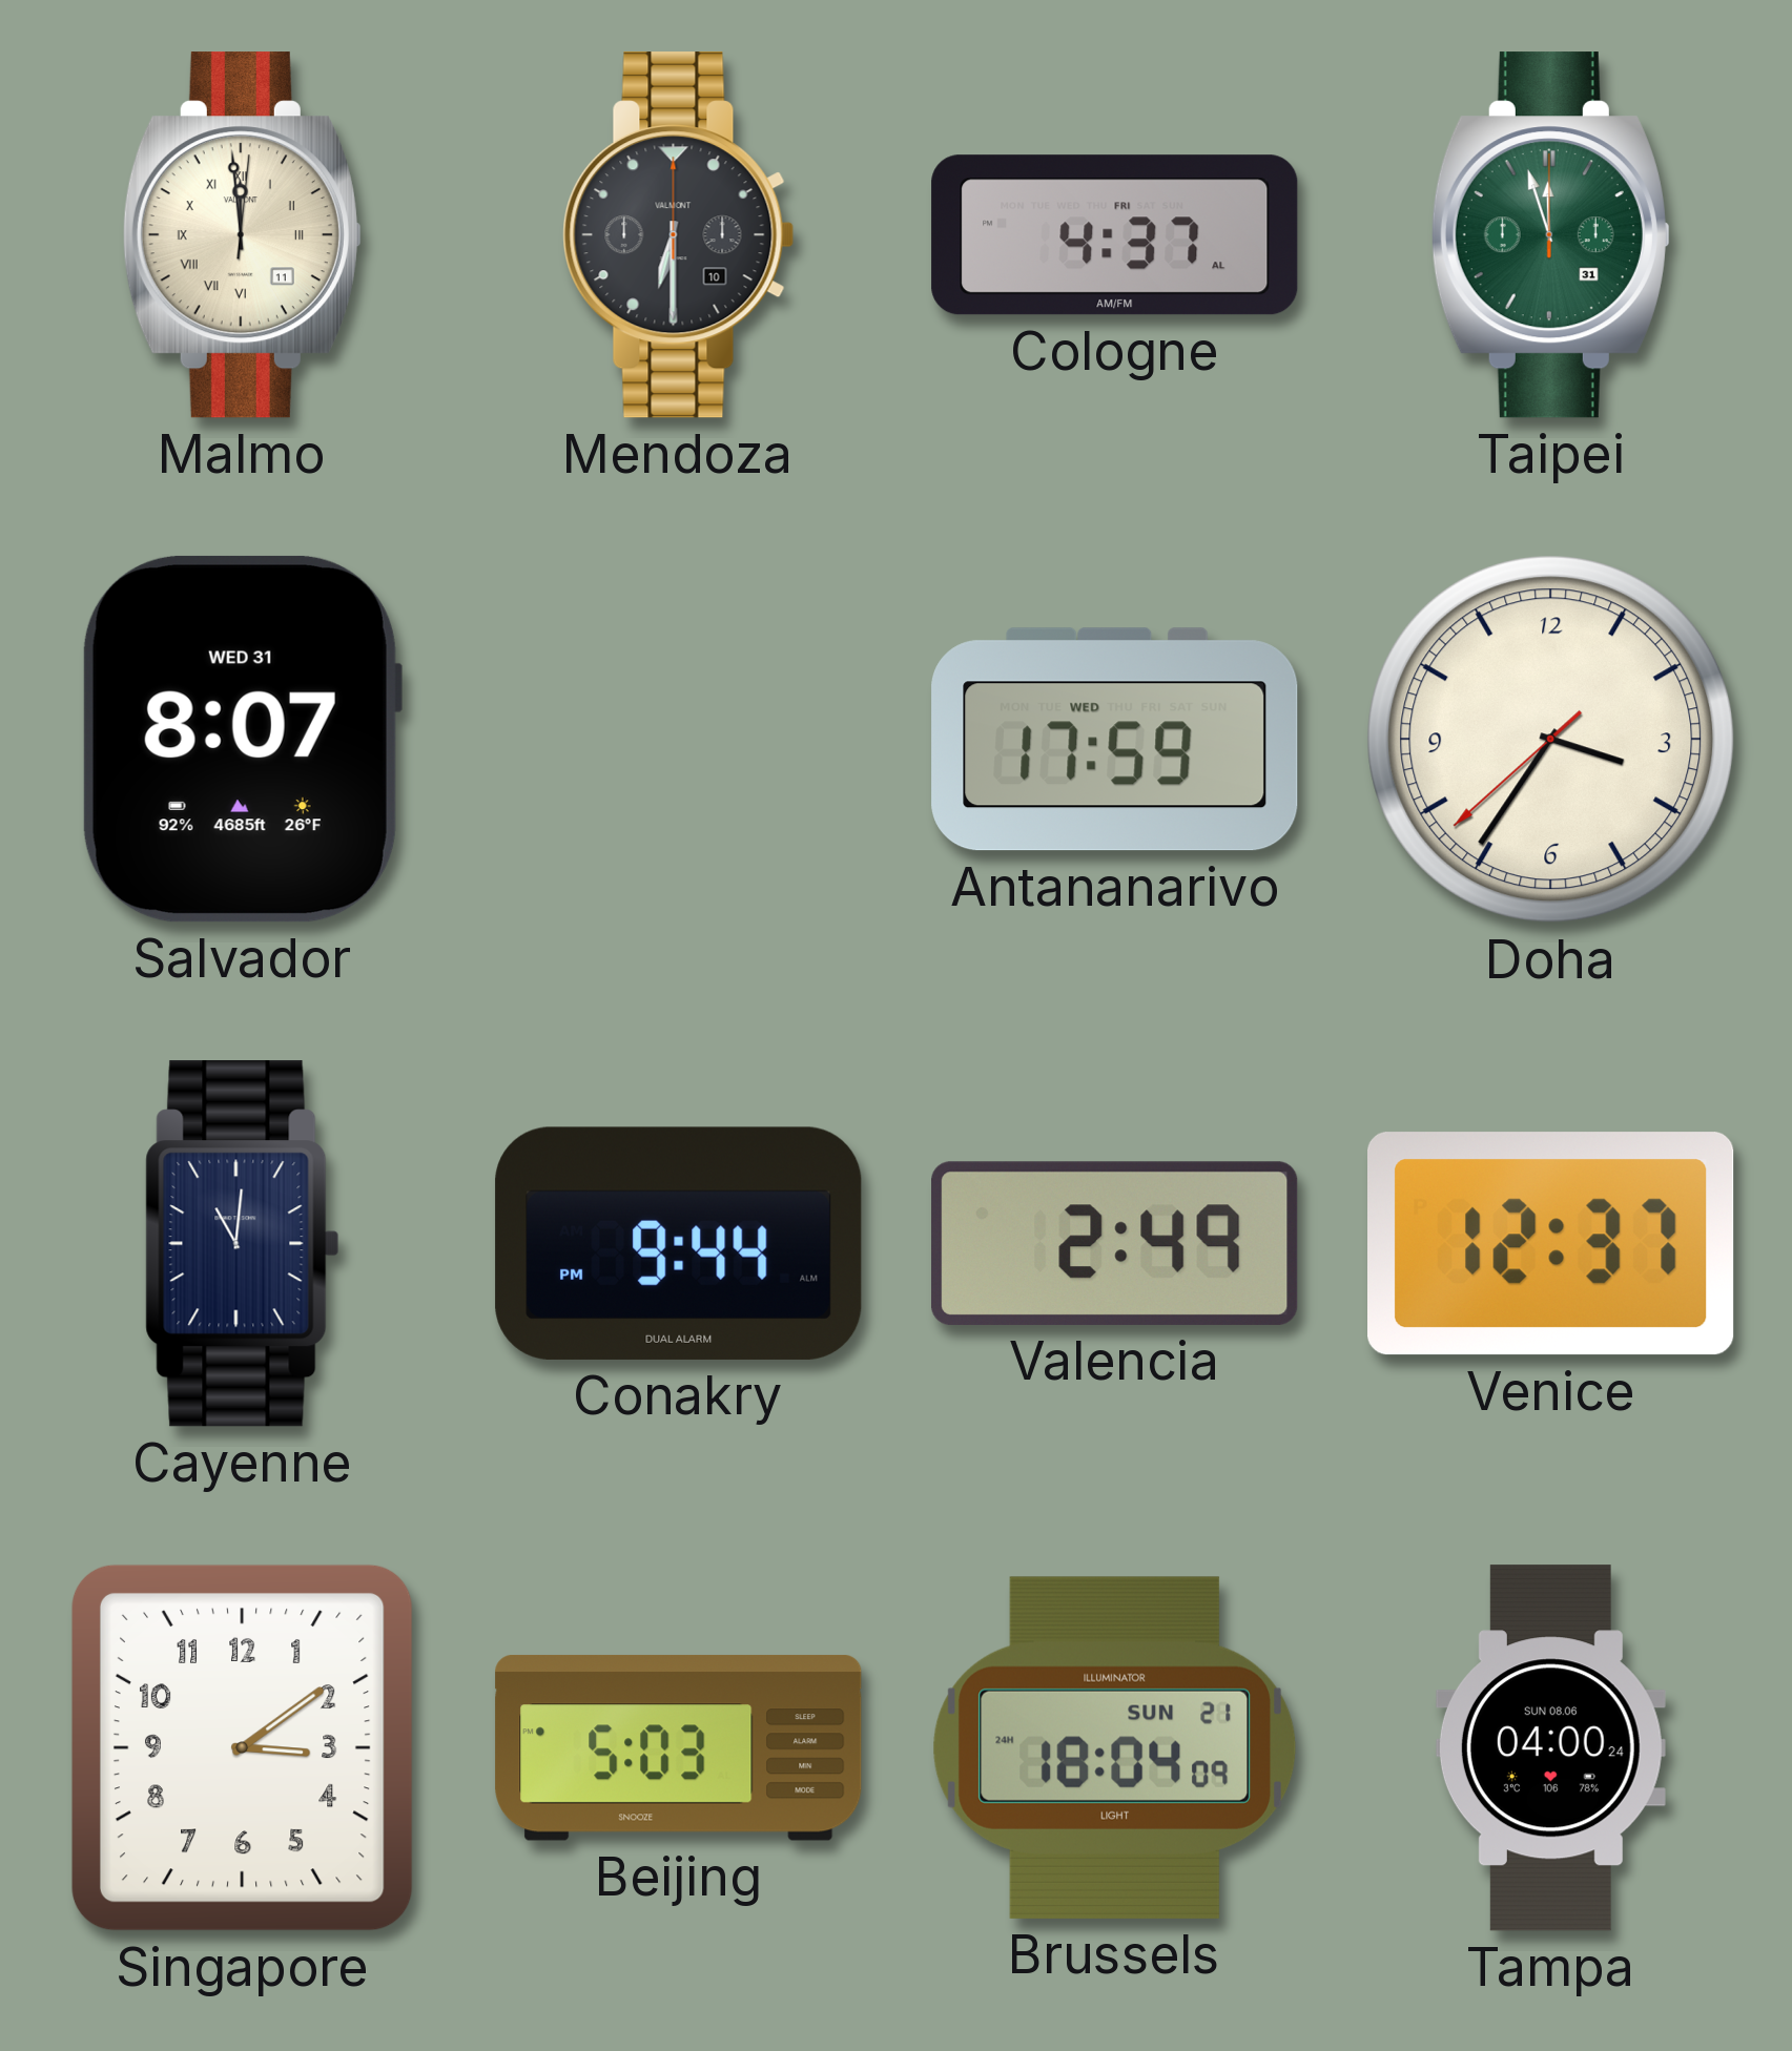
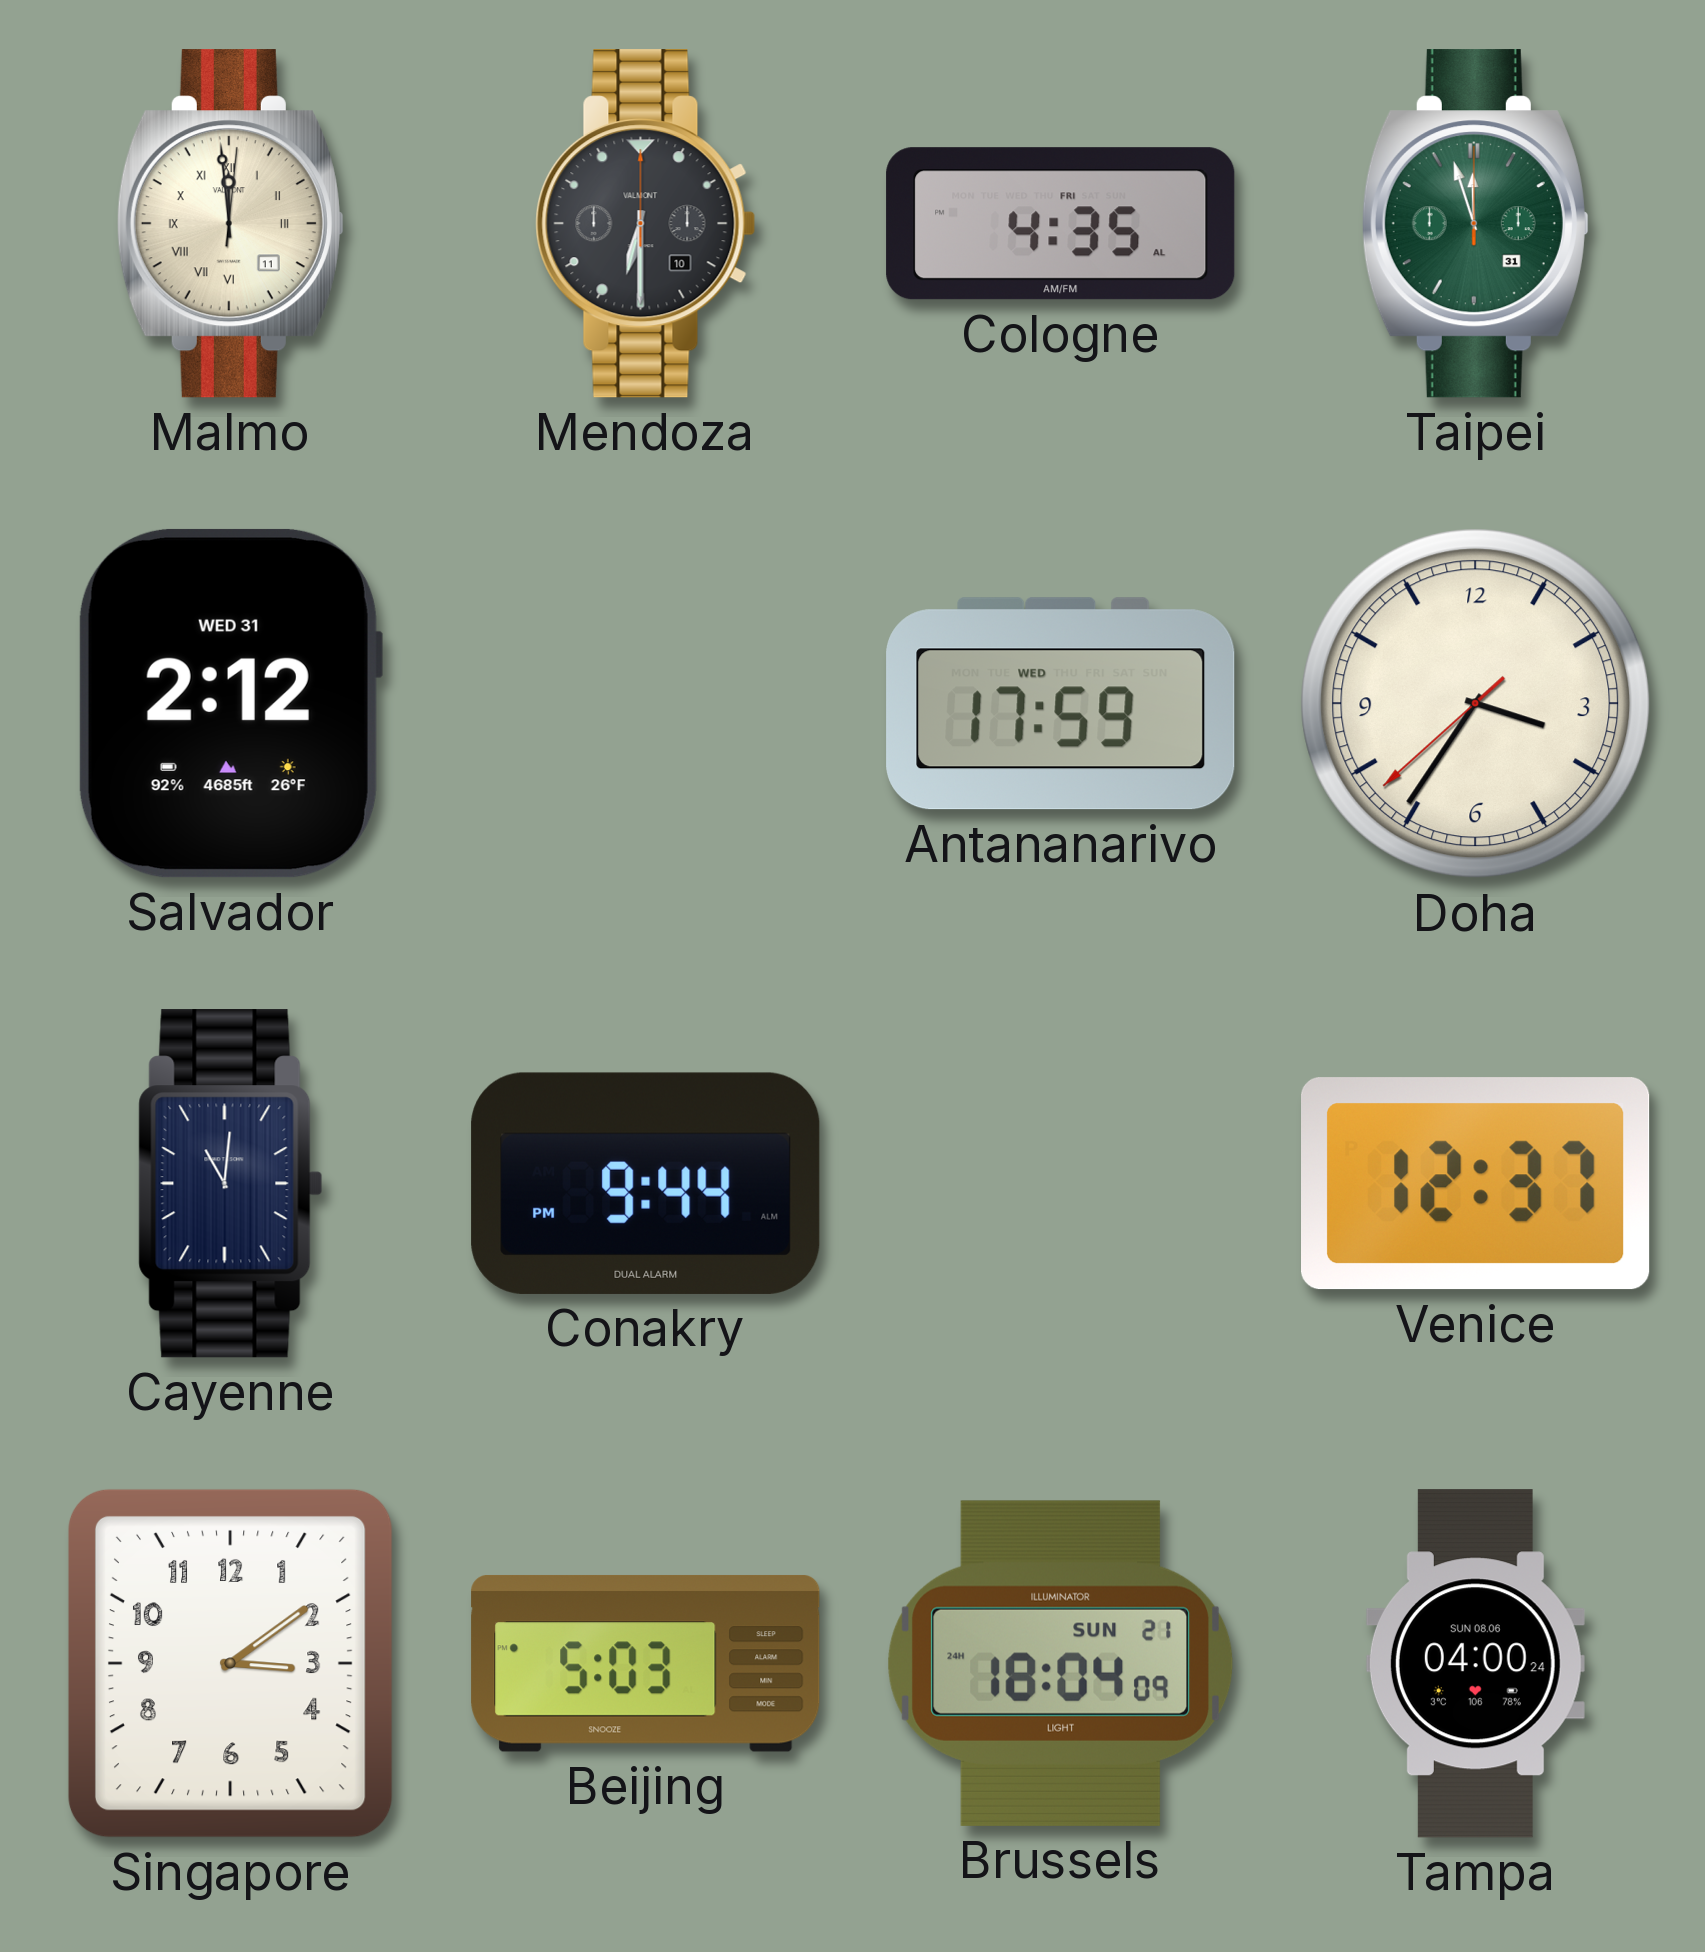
Cologne: 4:37 -> 4:35
Salvador: 8:07 -> 2:12
Valencia: 2:49 -> none
